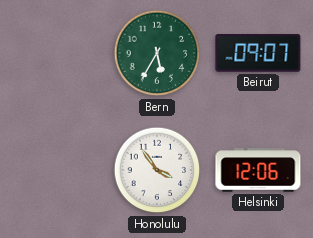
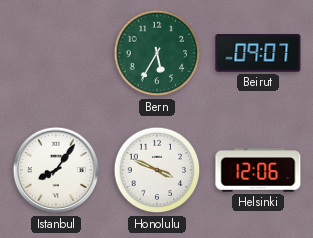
Istanbul: none -> 8:06
Honolulu: 3:54 -> 3:49
